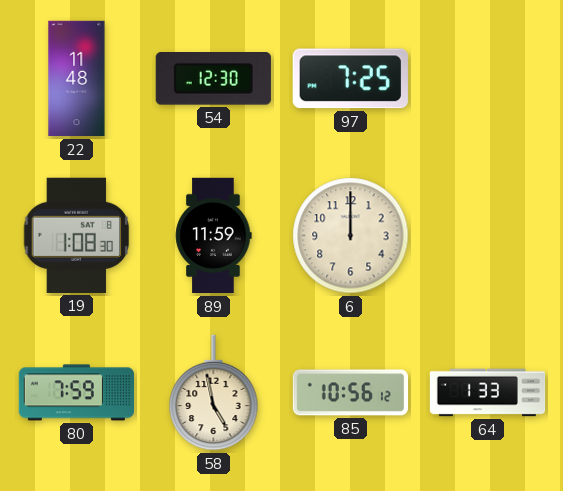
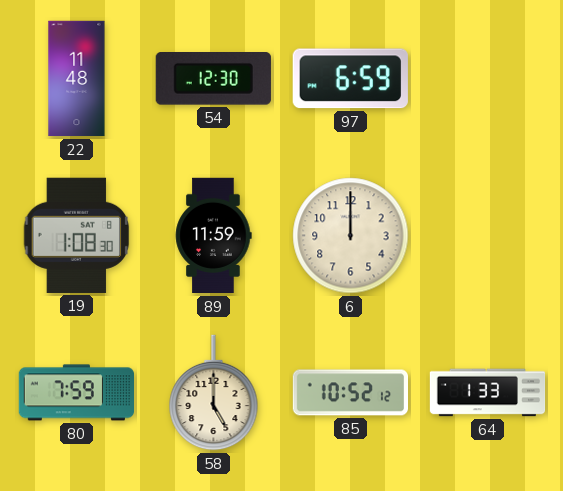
97: 7:25 -> 6:59
58: 4:58 -> 5:00
85: 10:56 -> 10:52
